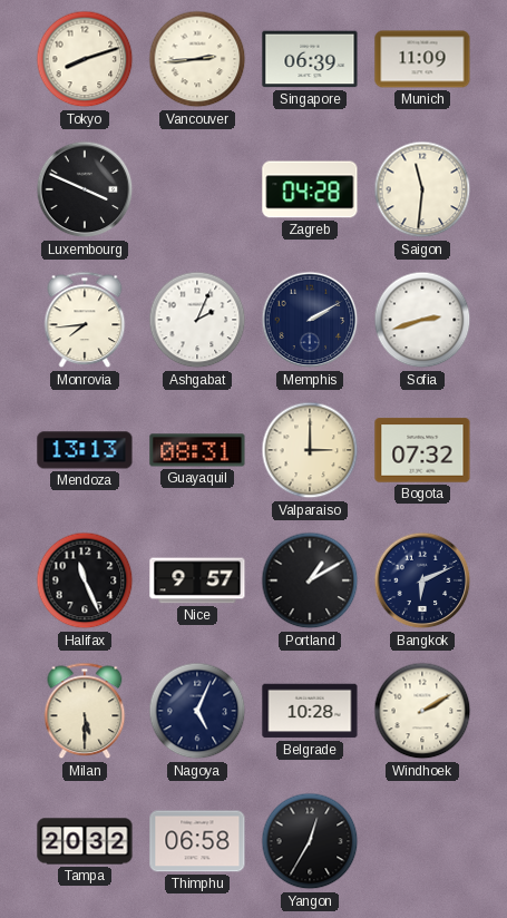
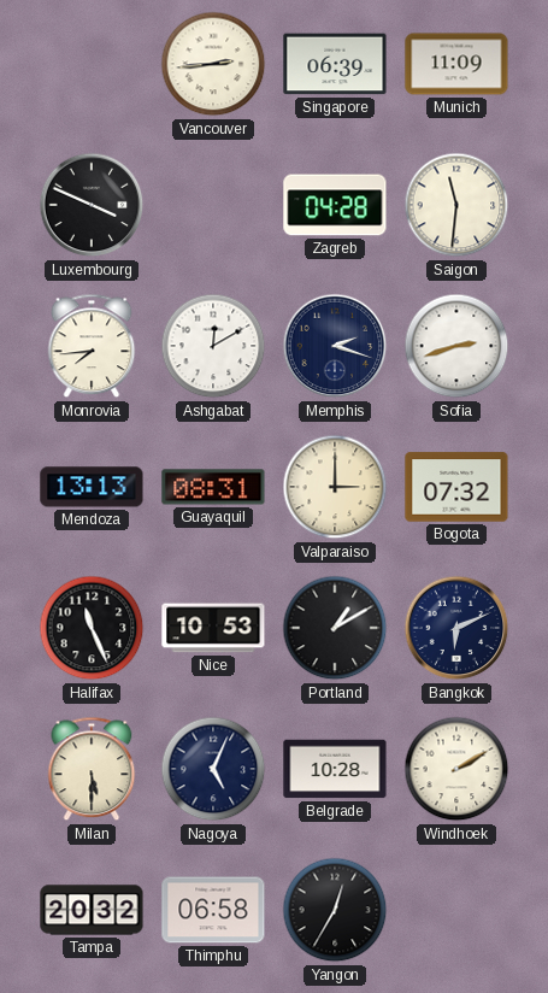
Tokyo: 8:12 -> none
Ashgabat: 2:04 -> 12:10
Memphis: 2:10 -> 2:18
Nice: 9:57 -> 10:53
